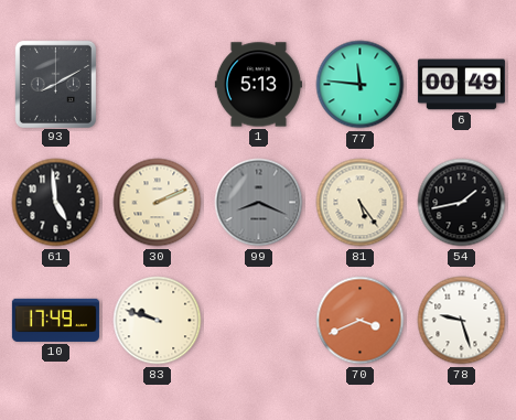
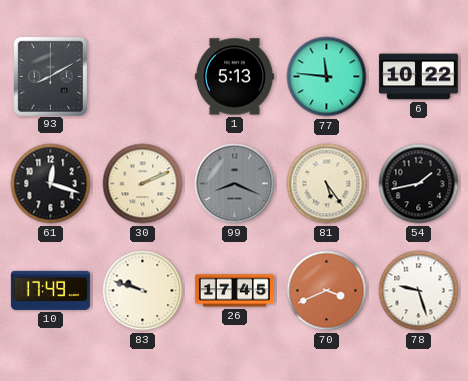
6: 00:49 -> 10:22
61: 4:59 -> 12:18
26: none -> 17:45
